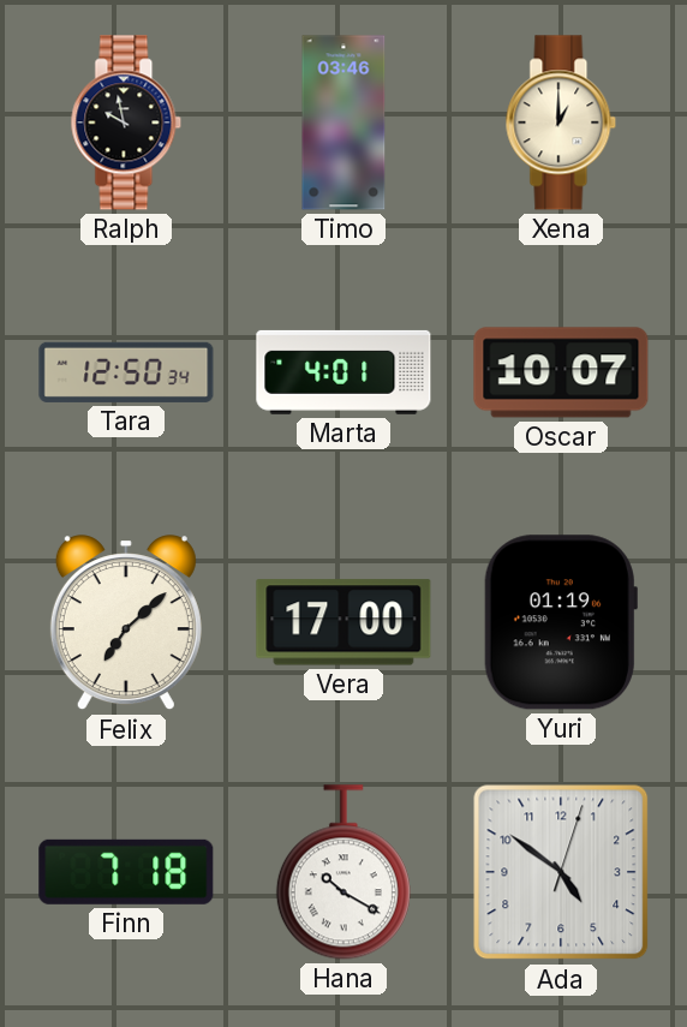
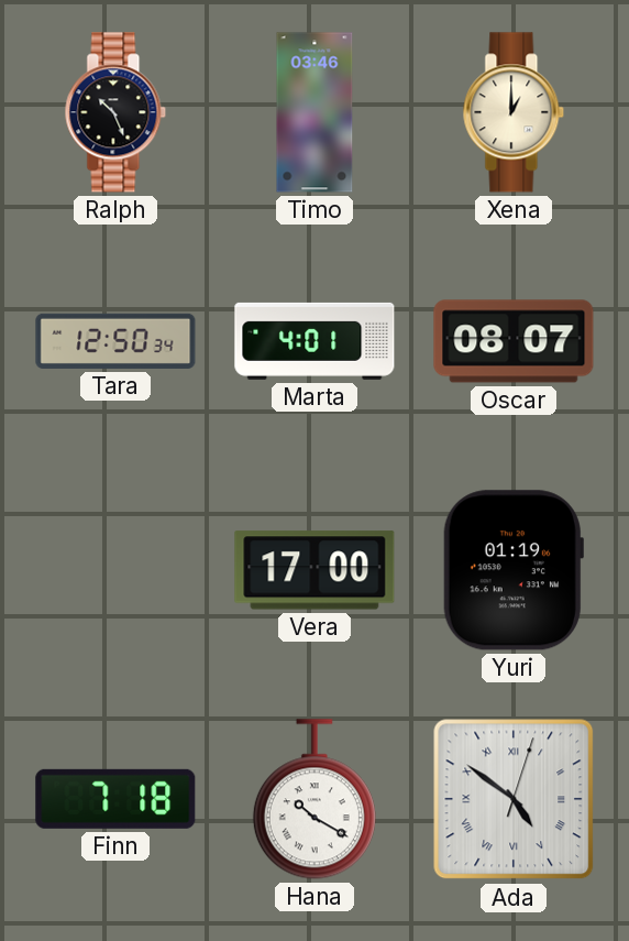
Ralph: 9:58 -> 10:26
Oscar: 10:07 -> 08:07
Felix: 7:08 -> none
Ada numerals: Arabic -> Roman
